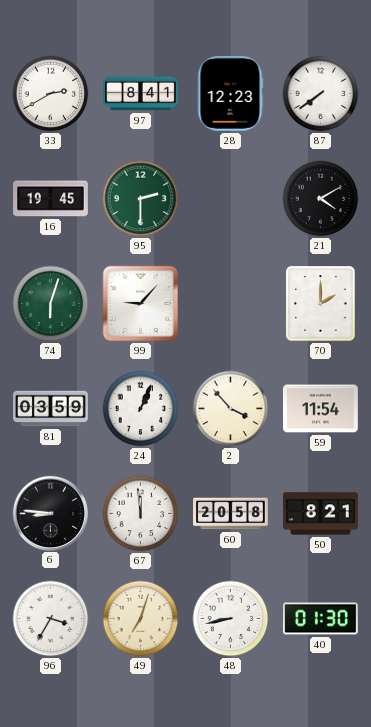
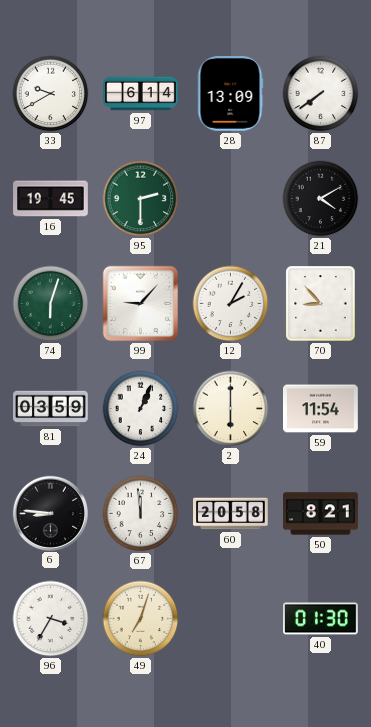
33: 2:40 -> 9:40
97: 8:41 -> 6:14
28: 12:23 -> 13:09
12: none -> 2:05
70: 2:00 -> 8:53
2: 3:53 -> 6:00
48: 8:43 -> none
